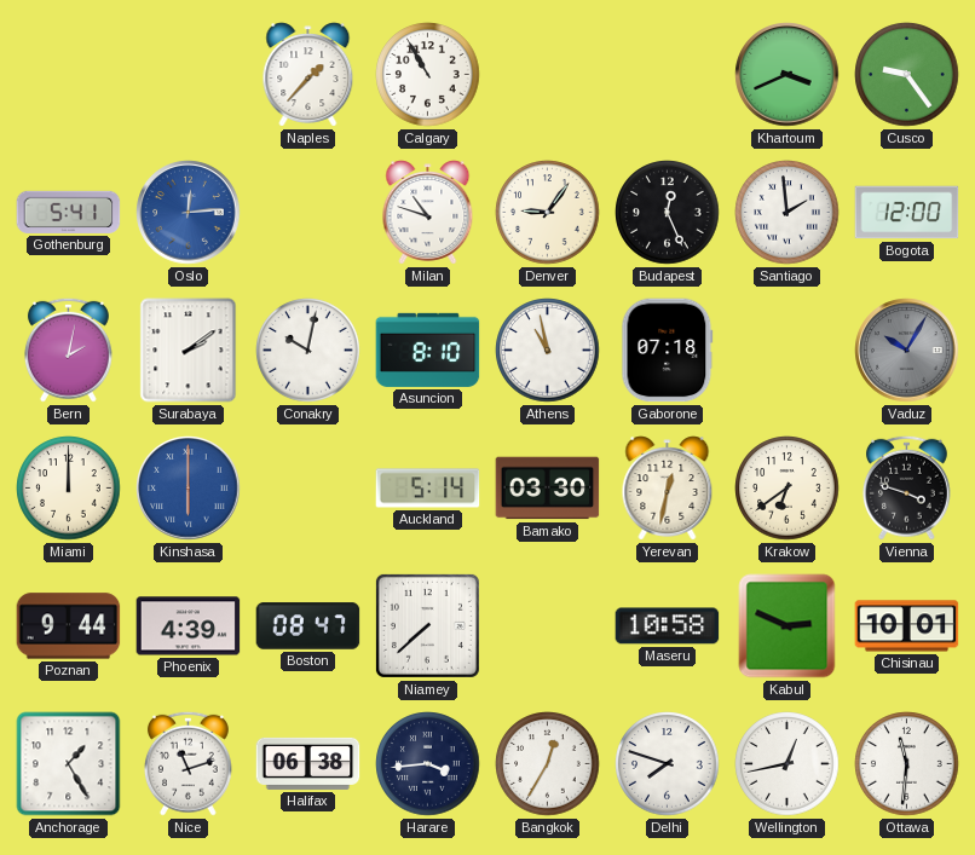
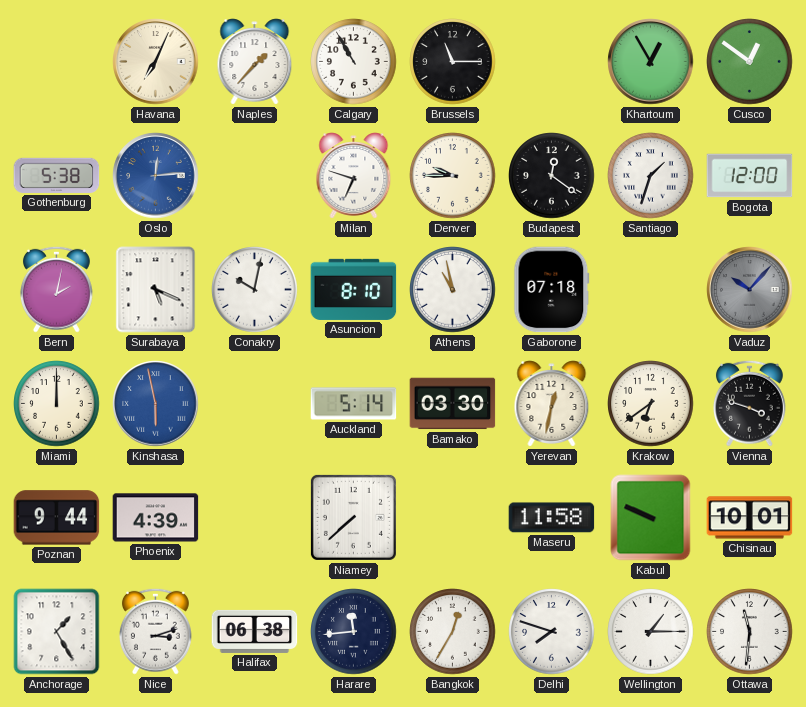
Havana: none -> 7:04
Brussels: none -> 11:15
Khartoum: 3:41 -> 12:55
Cusco: 9:24 -> 12:51
Gothenburg: 5:41 -> 5:38
Milan: 10:48 -> 6:48
Denver: 9:06 -> 9:45
Budapest: 12:26 -> 12:21
Santiago: 1:59 -> 1:33
Surabaya: 2:09 -> 5:19
Vaduz: 10:05 -> 10:07
Kinshasa: 6:00 -> 5:58
Boston: 08:47 -> none
Maseru: 10:58 -> 11:58
Kabul: 2:49 -> 9:49
Nice: 11:12 -> 3:12
Harare: 3:44 -> 11:44
Wellington: 12:43 -> 1:15
